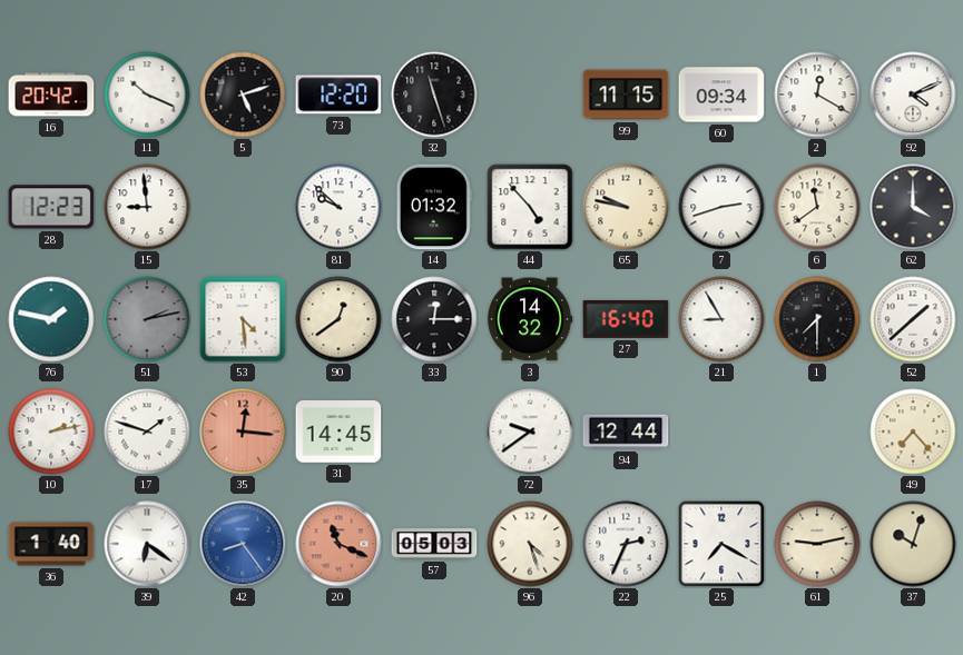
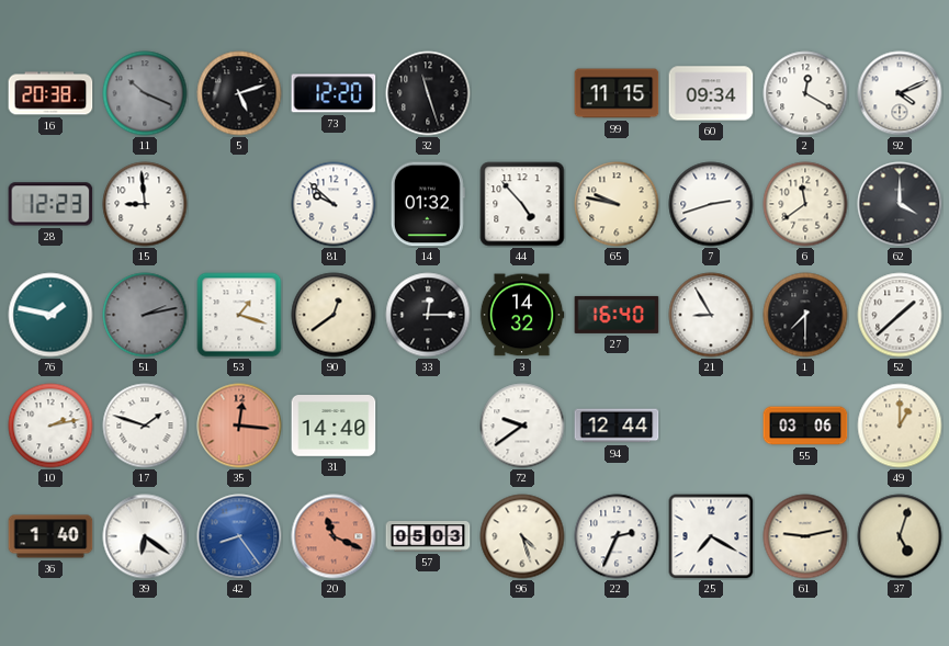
16: 20:42 -> 20:38
11 dial: white -> grey
53: 4:29 -> 1:18
31: 14:45 -> 14:40
55: none -> 03:06
49: 7:23 -> 1:00
37: 10:03 -> 5:03
